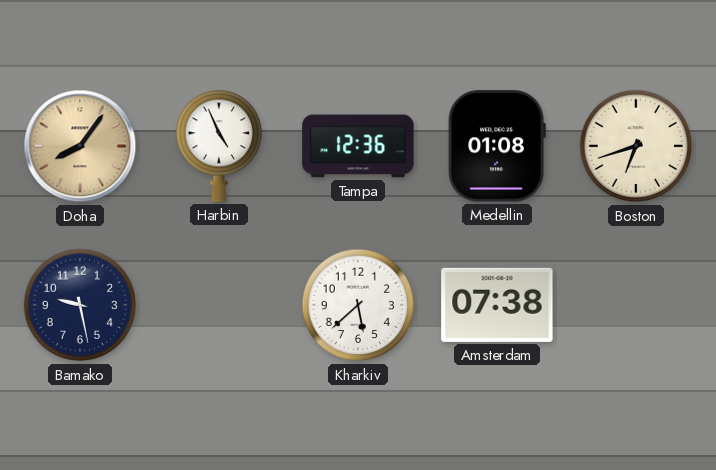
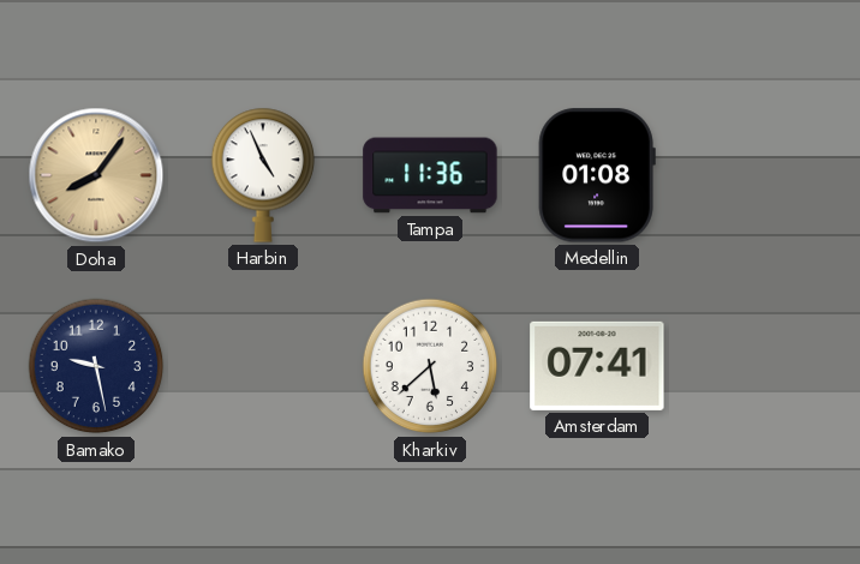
Tampa: 12:36 -> 11:36
Boston: 6:42 -> none
Amsterdam: 07:38 -> 07:41
